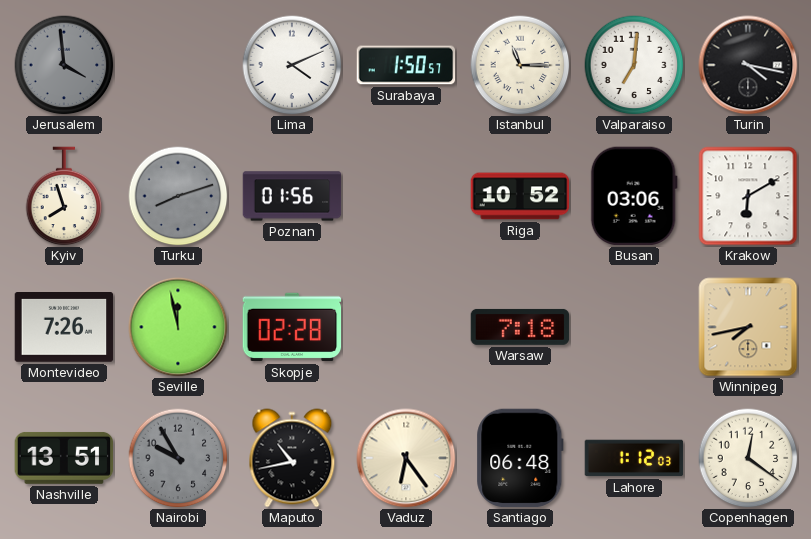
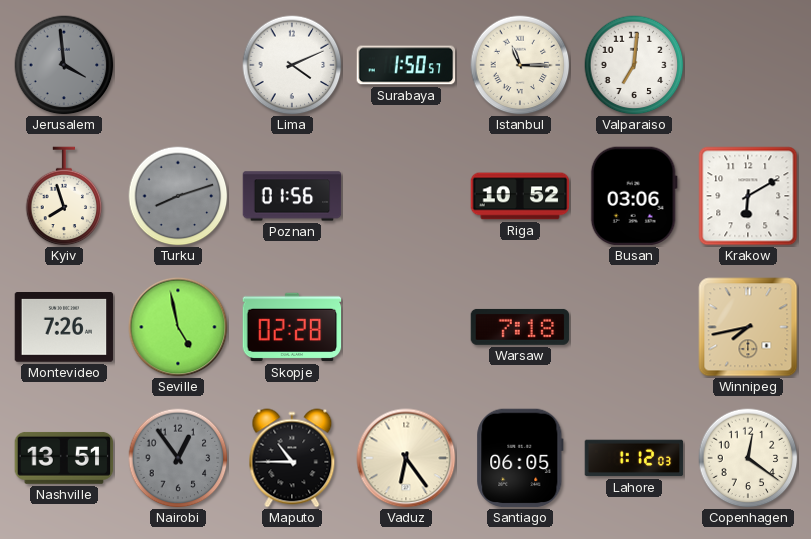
Turin: 4:17 -> none
Seville: 11:58 -> 4:58
Nairobi: 9:55 -> 12:54
Maputo: 10:43 -> 10:45
Santiago: 06:48 -> 06:05
